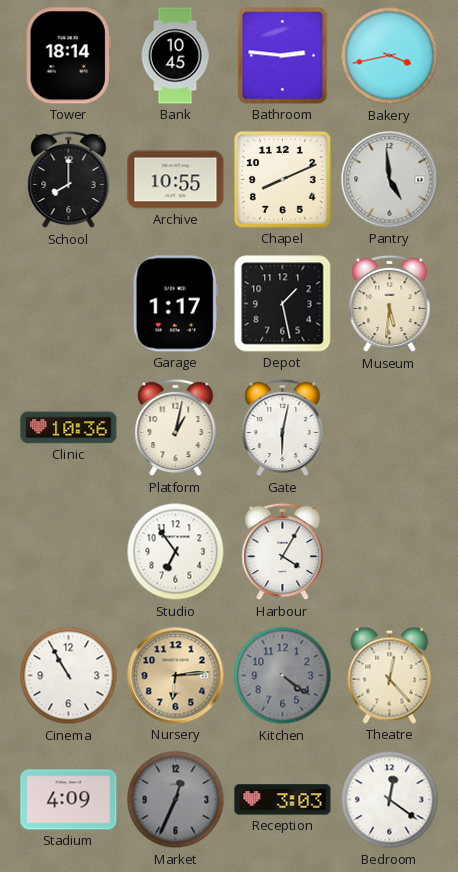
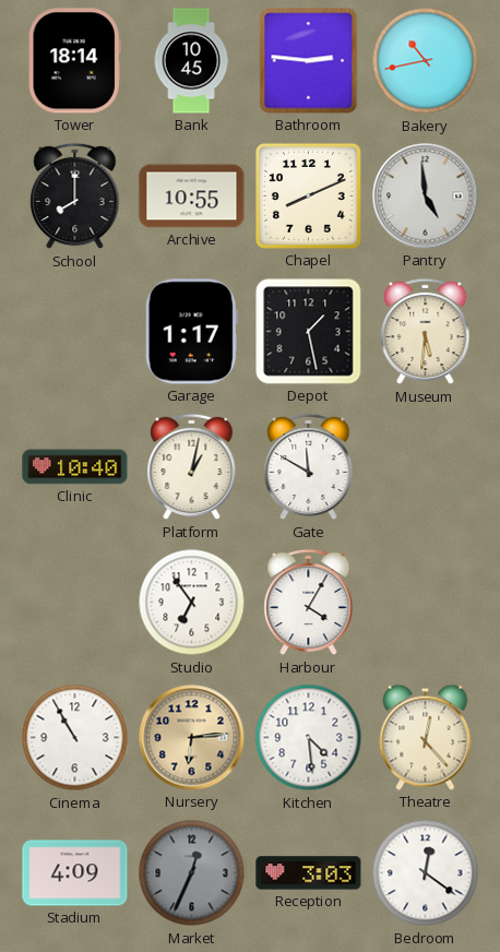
Bakery: 3:43 -> 10:43
Clinic: 10:36 -> 10:40
Gate: 6:02 -> 11:50
Kitchen: 4:21 -> 4:29
Kitchen dial: grey -> white
